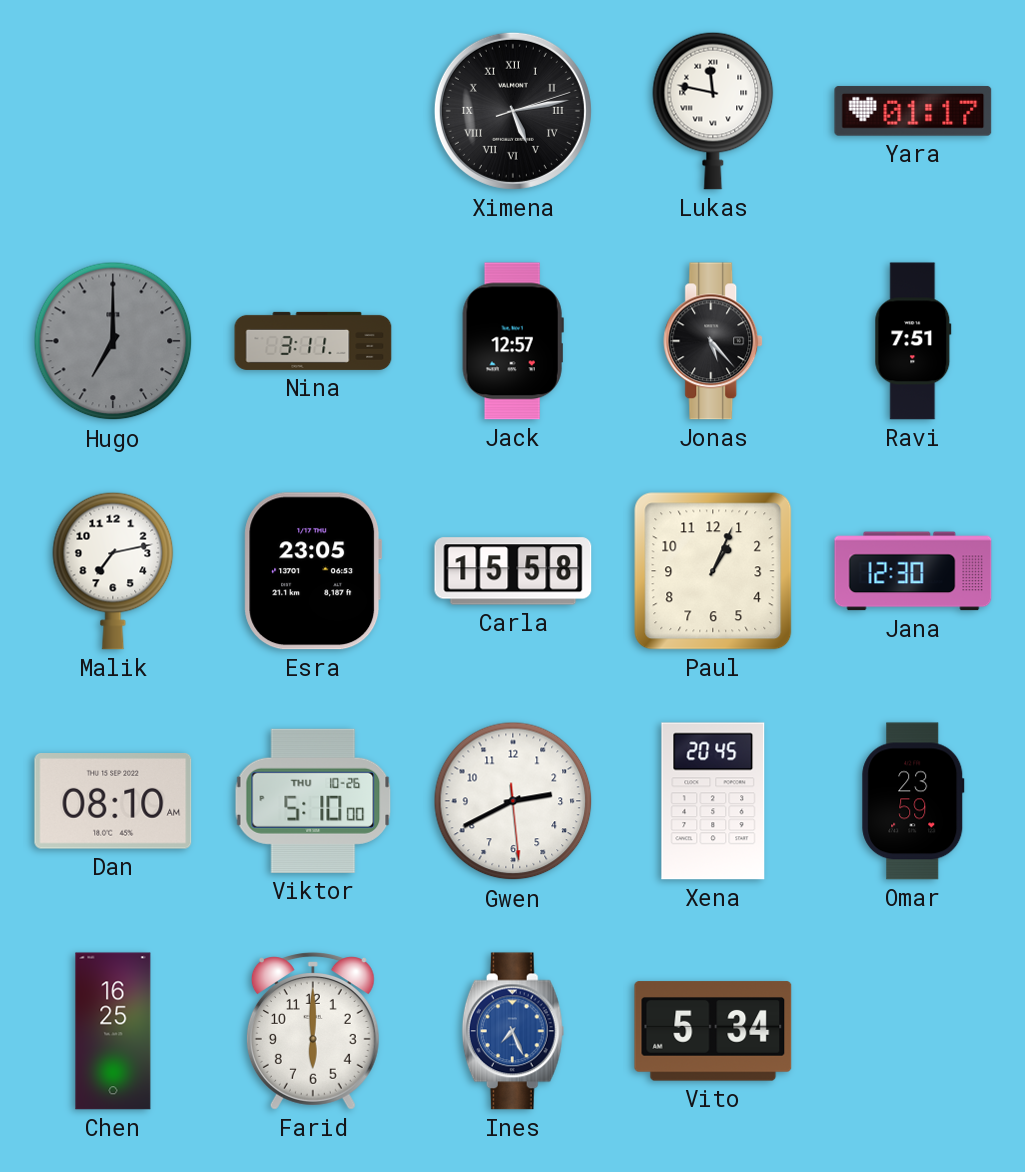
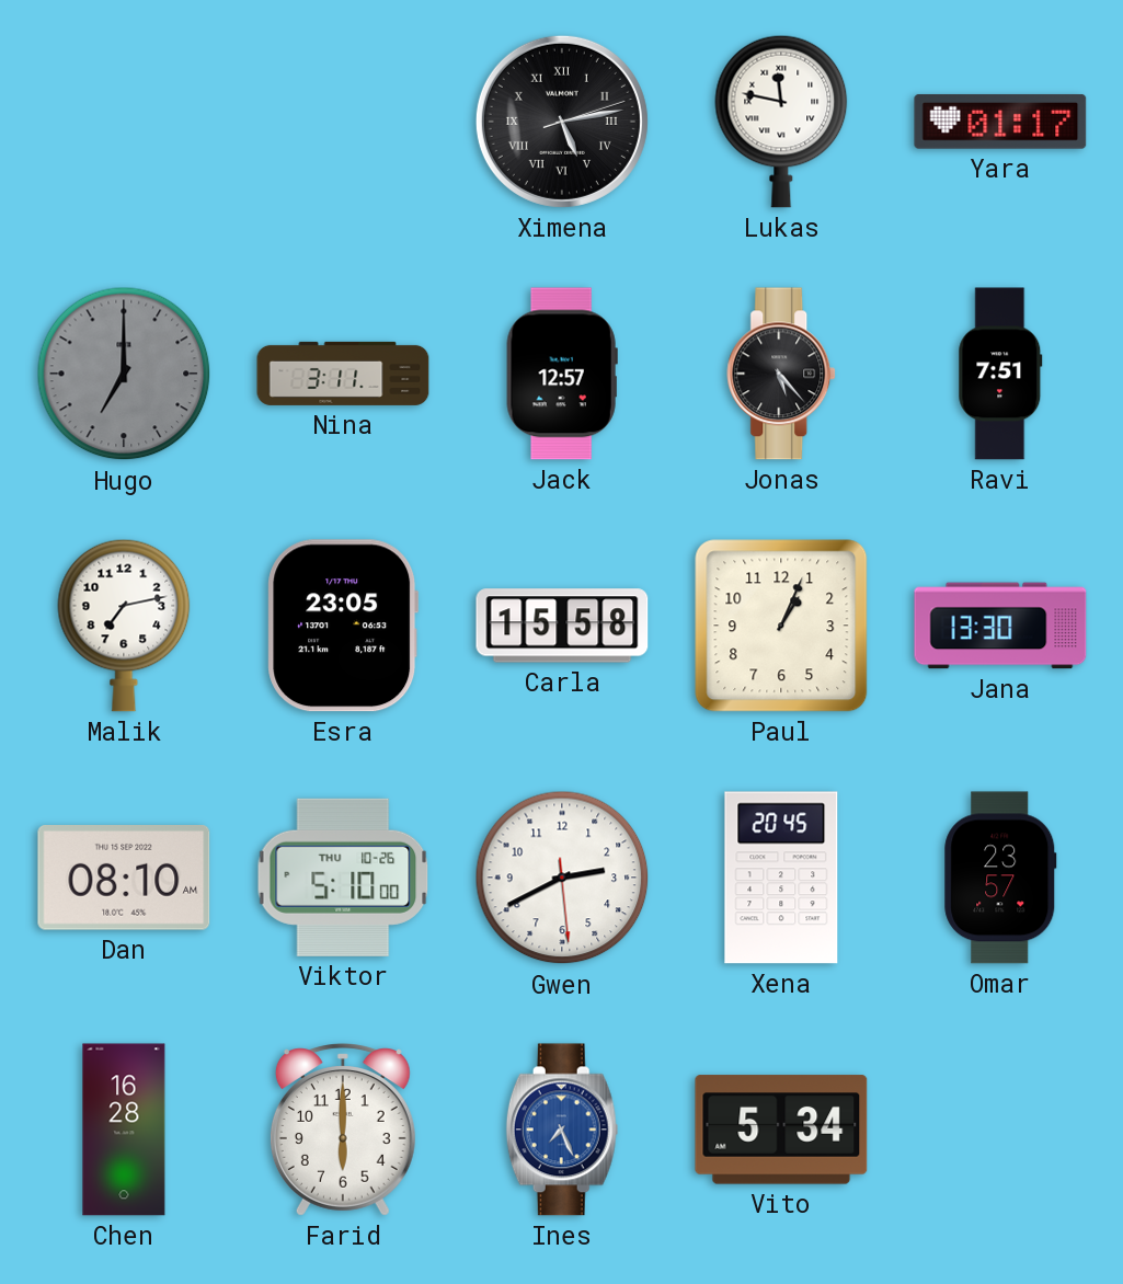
Jana: 12:30 -> 13:30
Omar: 23:59 -> 23:57
Chen: 16:25 -> 16:28
